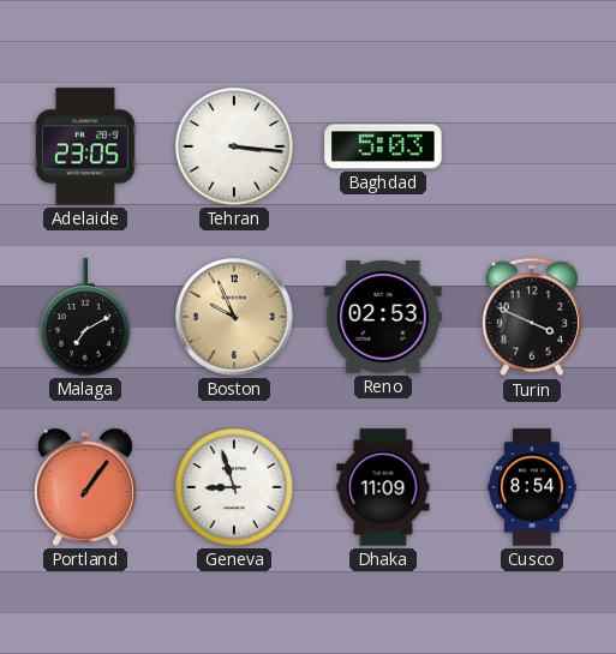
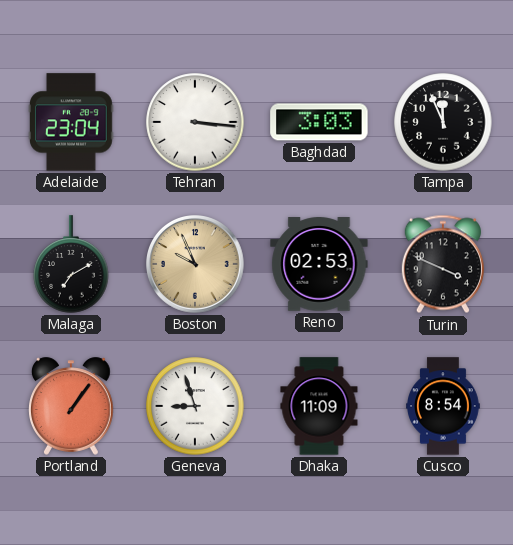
Adelaide: 23:05 -> 23:04
Baghdad: 5:03 -> 3:03
Tampa: none -> 11:56
